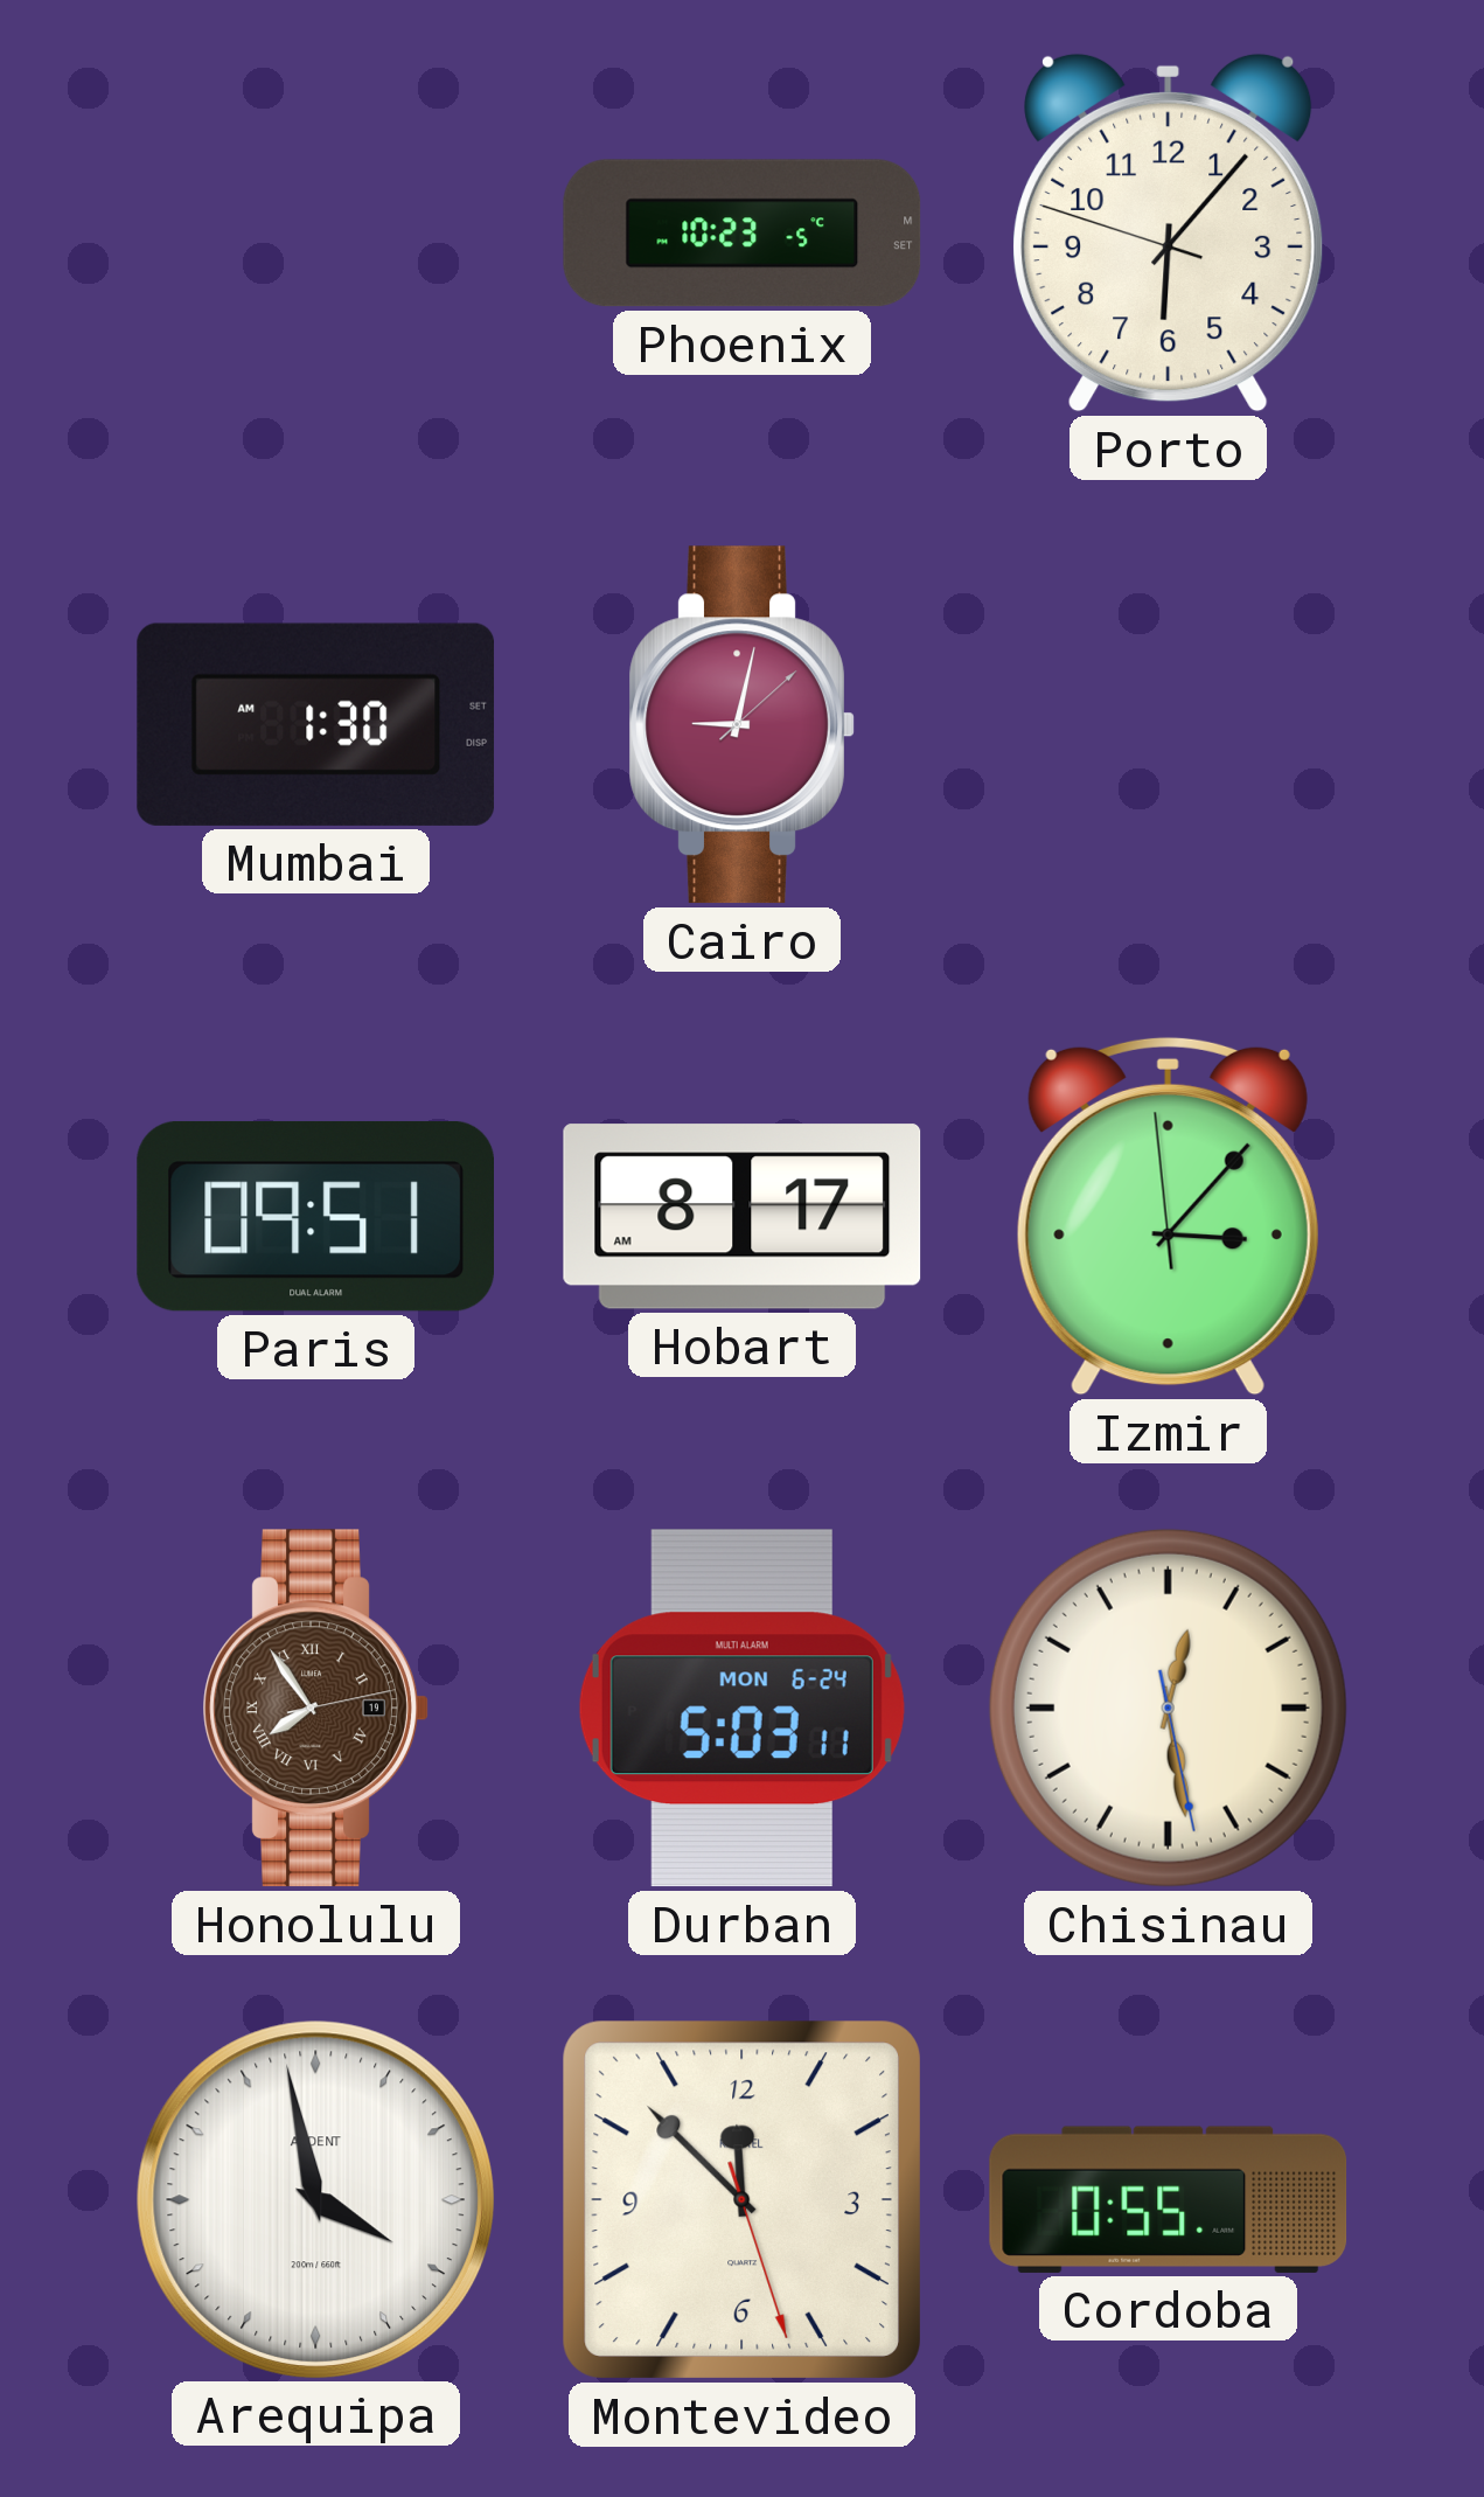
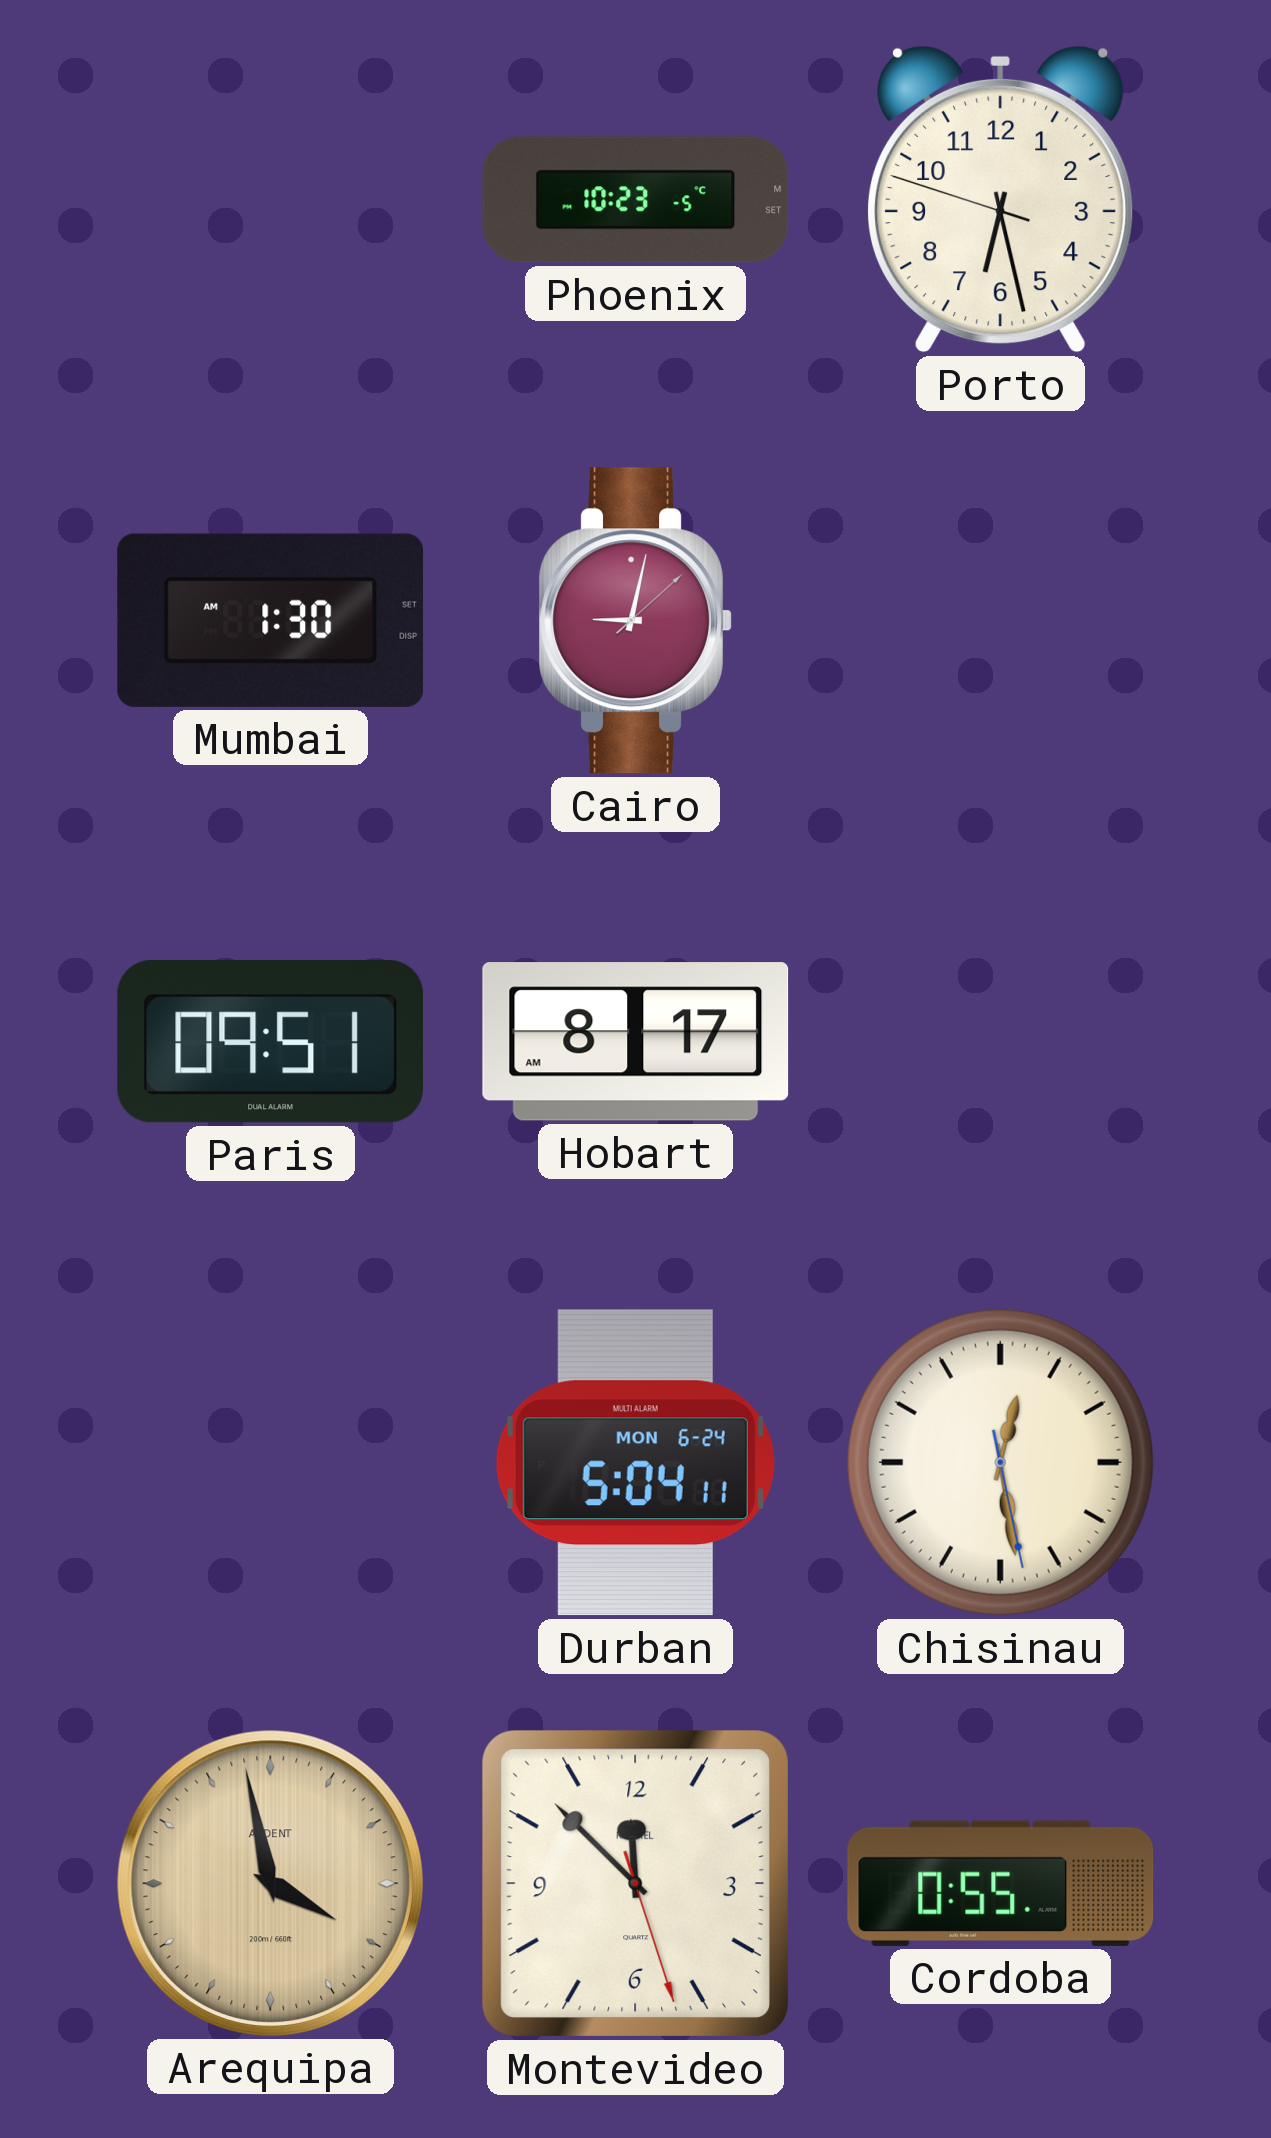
Porto: 6:06 -> 6:27
Izmir: 3:06 -> none
Honolulu: 7:54 -> none
Durban: 5:03 -> 5:04
Arequipa dial: white -> champagne
